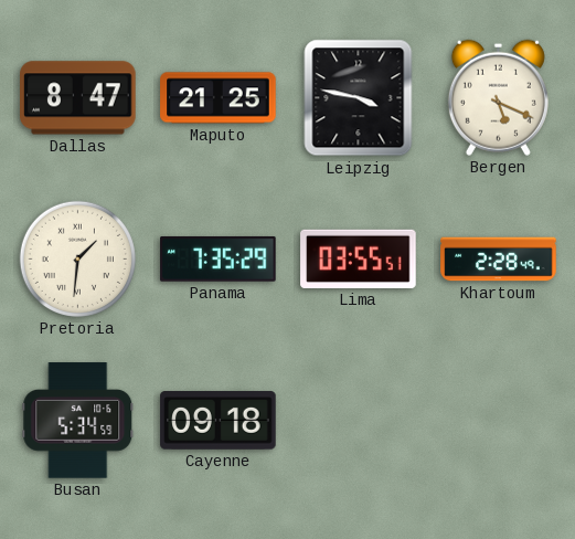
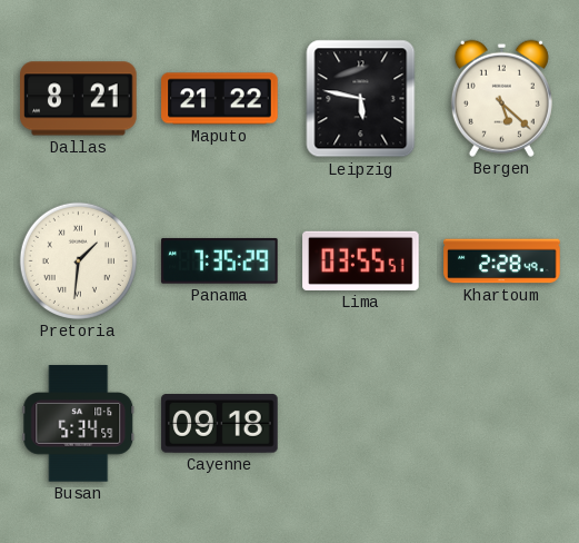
Dallas: 8:47 -> 8:21
Maputo: 21:25 -> 21:22
Leipzig: 3:47 -> 5:47
Bergen: 5:19 -> 5:22
